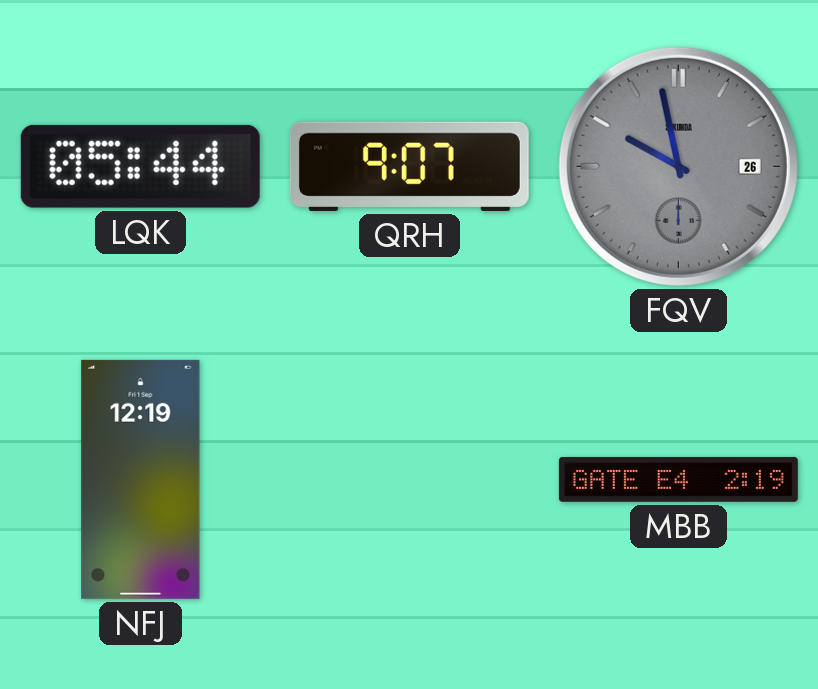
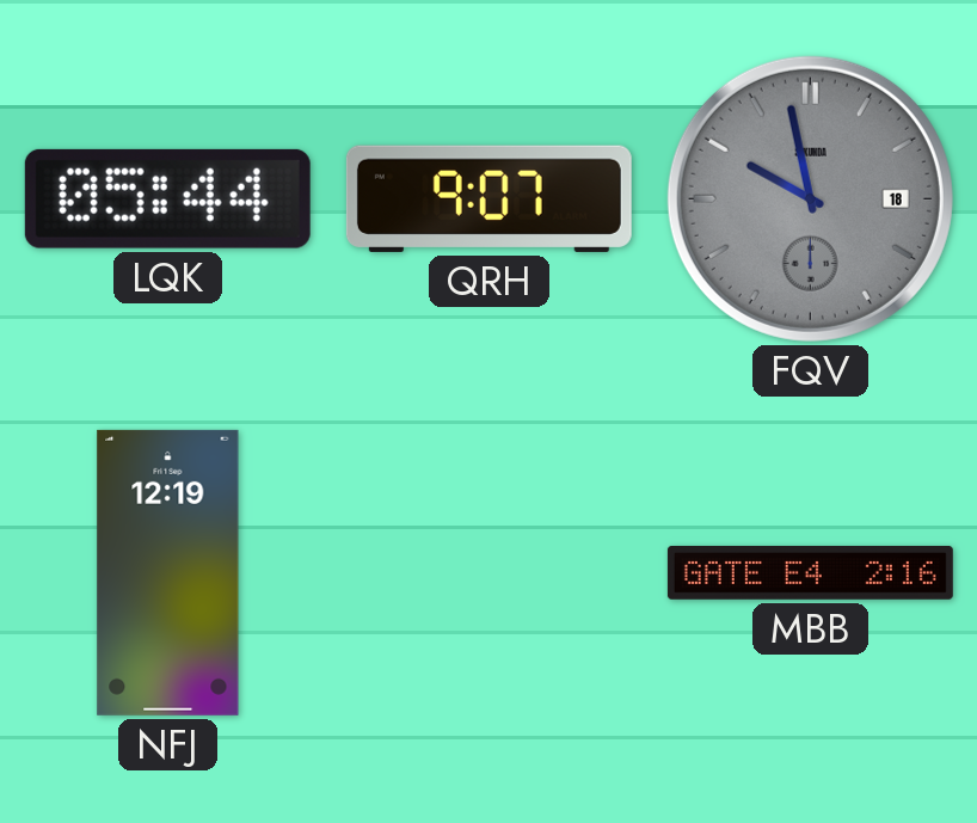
FQV date: 26 -> 18
MBB: 2:19 -> 2:16
